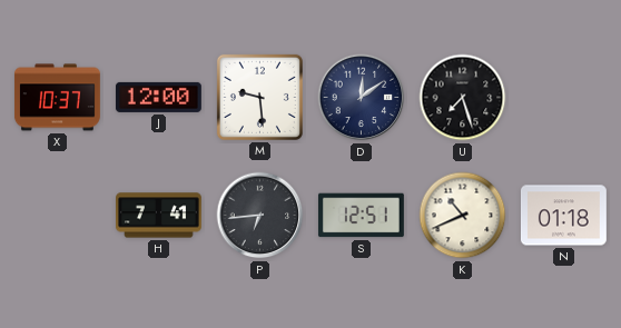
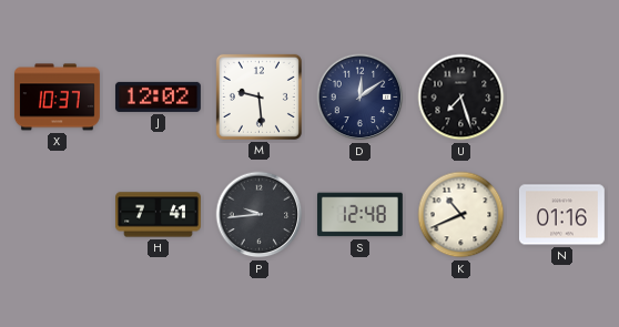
J: 12:00 -> 12:02
P: 6:44 -> 9:44
S: 12:51 -> 12:48
N: 01:18 -> 01:16
